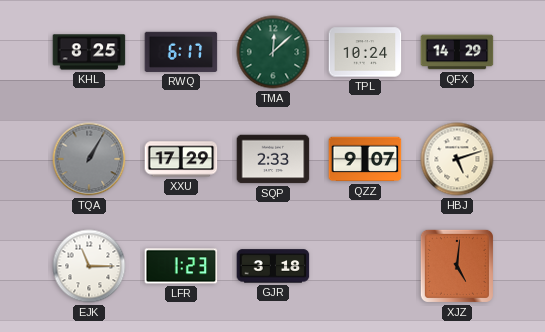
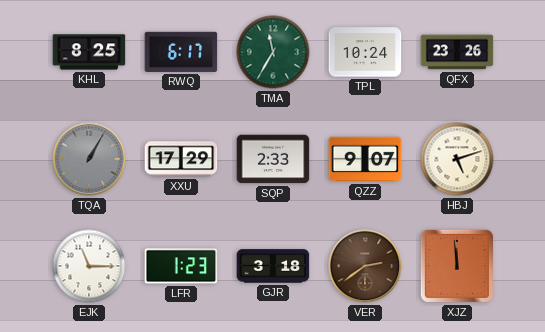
TMA: 12:08 -> 11:35
QFX: 14:29 -> 23:26
VER: none -> 2:39
XJZ: 5:01 -> 11:59
